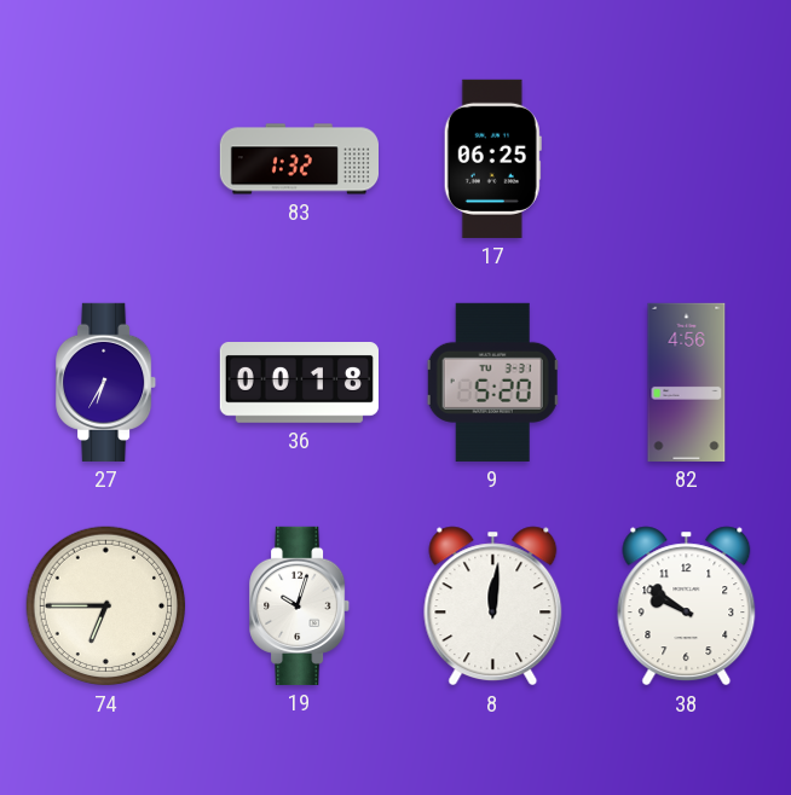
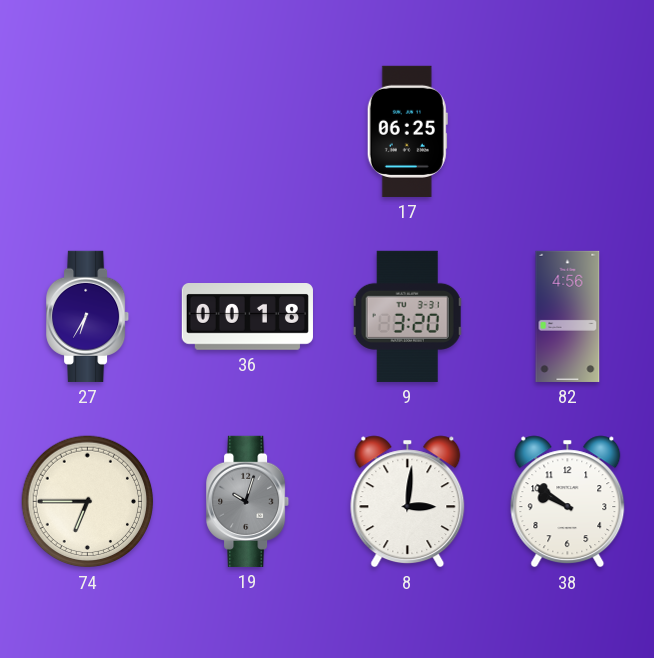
83: 1:32 -> none
9: 5:20 -> 3:20
19 dial: white -> grey
8: 12:01 -> 3:01
